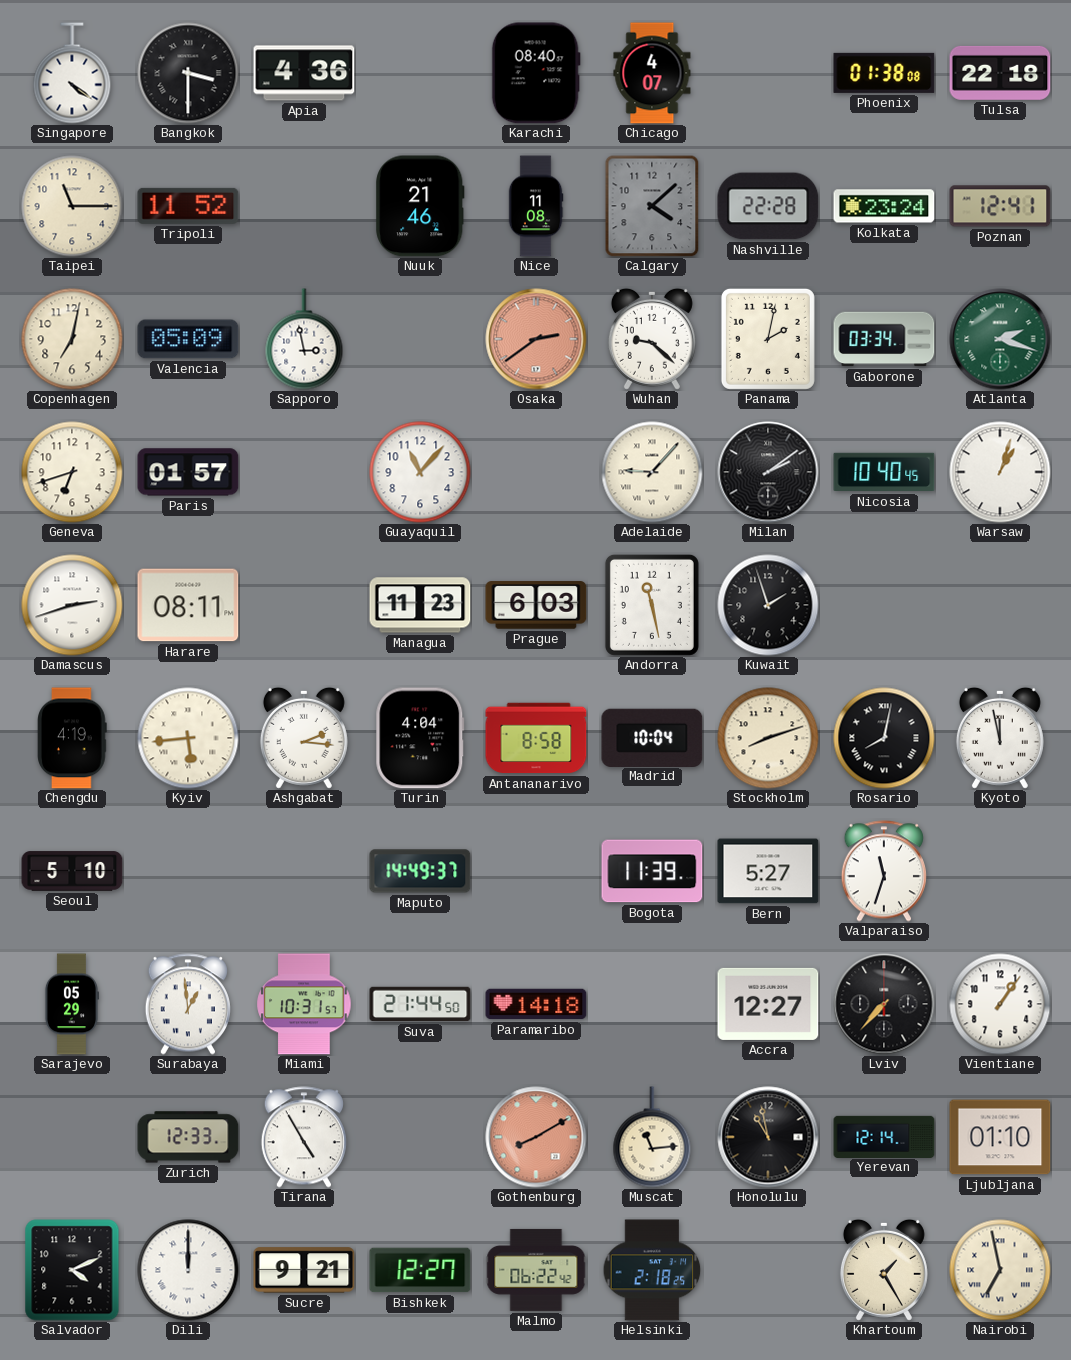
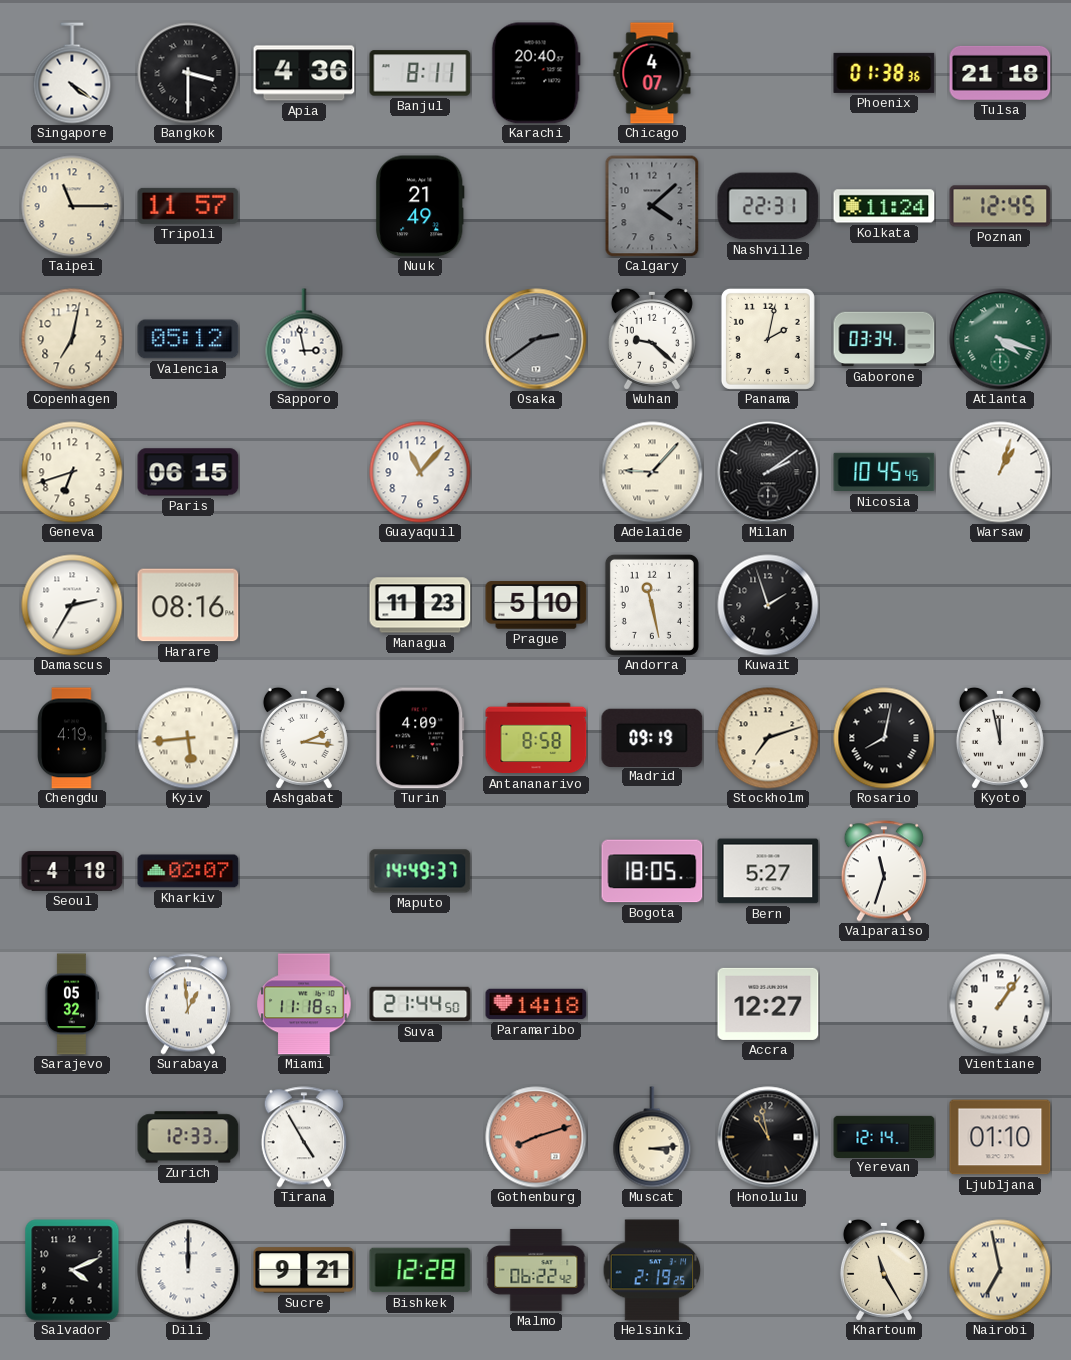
Banjul: none -> 8:11
Karachi: 08:40 -> 20:40
Phoenix: 01:38:08 -> 01:38:36
Tulsa: 22:18 -> 21:18
Tripoli: 11:52 -> 11:57
Nuuk: 21:46 -> 21:49
Nice: 11:08 -> none
Nashville: 22:28 -> 22:31
Kolkata: 23:24 -> 11:24
Poznan: 12:41 -> 12:45
Valencia: 05:09 -> 05:12
Osaka dial: salmon -> grey
Atlanta: 2:18 -> 4:18
Paris: 01:57 -> 06:15
Nicosia: 10:40 -> 10:45
Damascus: 2:42 -> 2:35
Harare: 08:11 -> 08:16
Prague: 6:03 -> 5:10
Turin: 4:04 -> 4:09
Madrid: 10:04 -> 09:19
Stockholm: 8:12 -> 7:12
Seoul: 5:10 -> 4:18
Kharkiv: none -> 02:07
Bogota: 11:39 -> 18:05
Sarajevo: 05:29 -> 05:32
Miami: 10:31 -> 11:18
Lviv: 7:37 -> none
Gothenburg: 8:10 -> 8:12
Muscat: 11:14 -> 3:14
Bishkek: 12:27 -> 12:28
Helsinki: 2:18 -> 2:19
Khartoum: 1:25 -> 11:25
